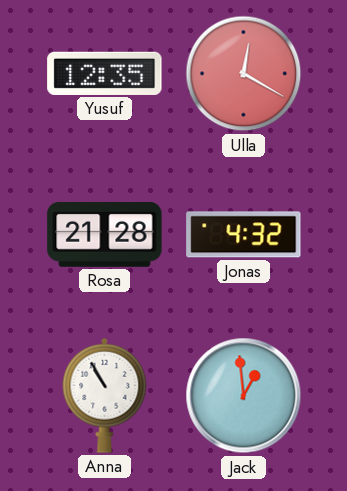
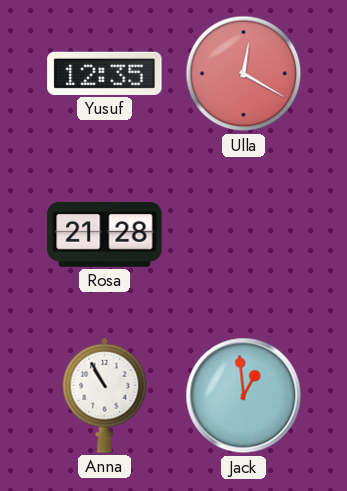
Jonas: 4:32 -> none
